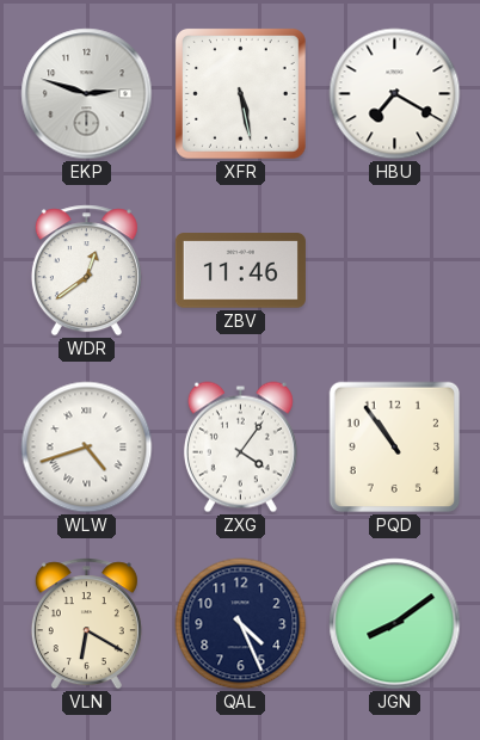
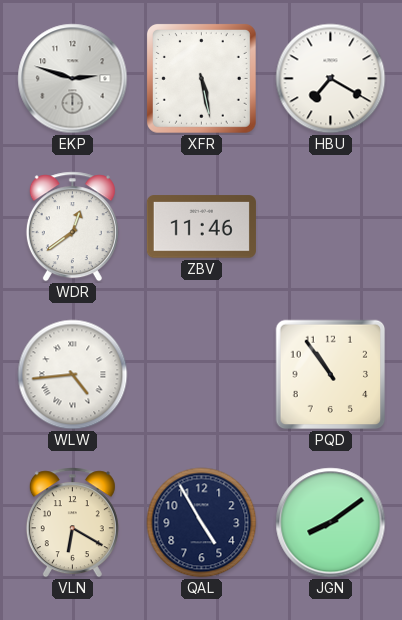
WLW: 4:42 -> 4:44
ZXG: 4:06 -> none
QAL: 4:26 -> 4:55
